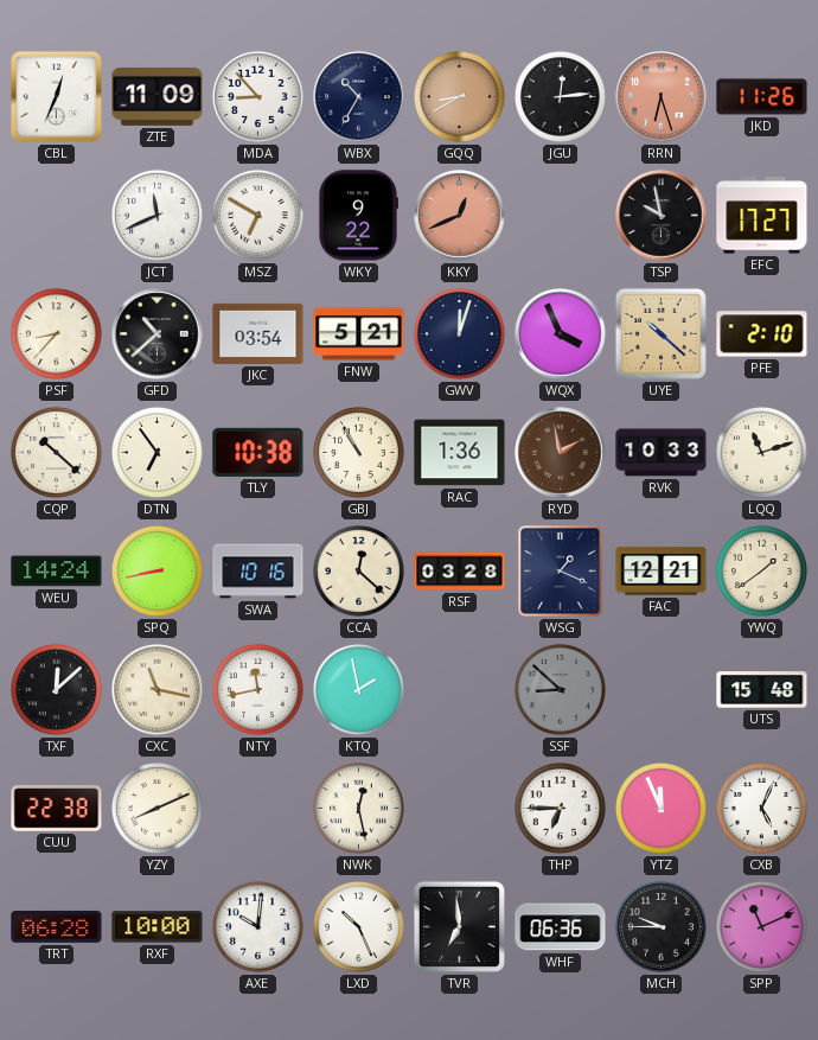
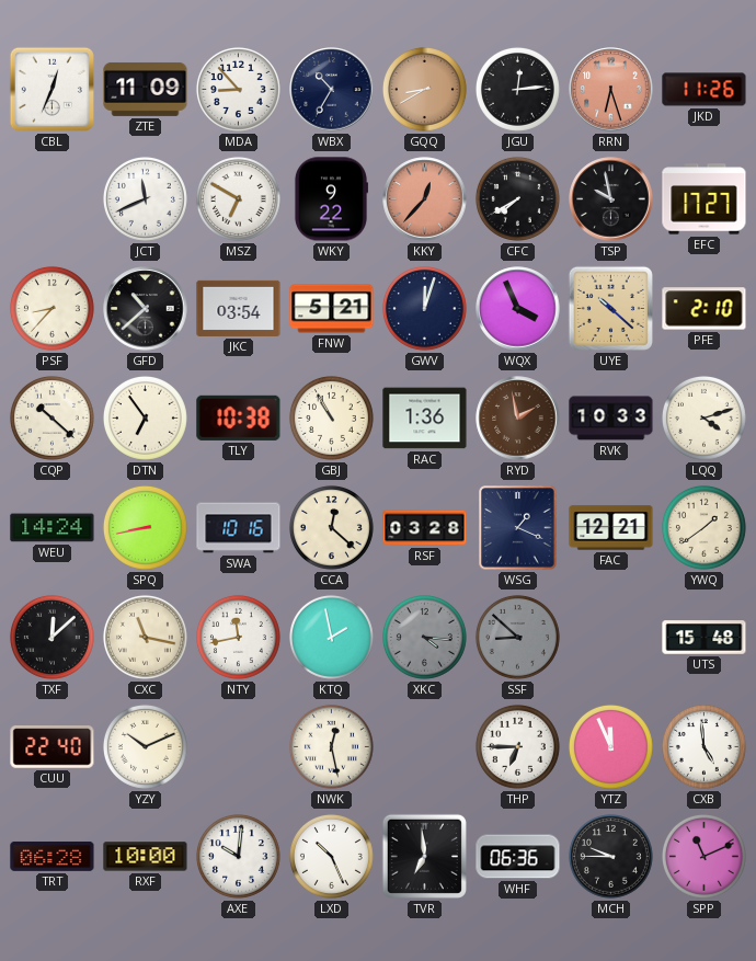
KKY: 12:41 -> 12:37
CFC: none -> 7:40
LQQ: 11:12 -> 4:12
XKC: none -> 4:16
CUU: 22:38 -> 22:40
YZY: 8:11 -> 10:11
CXB: 5:04 -> 4:59
